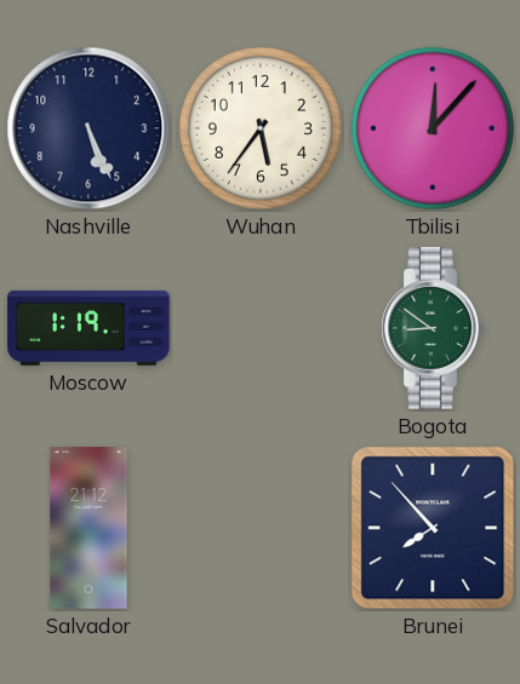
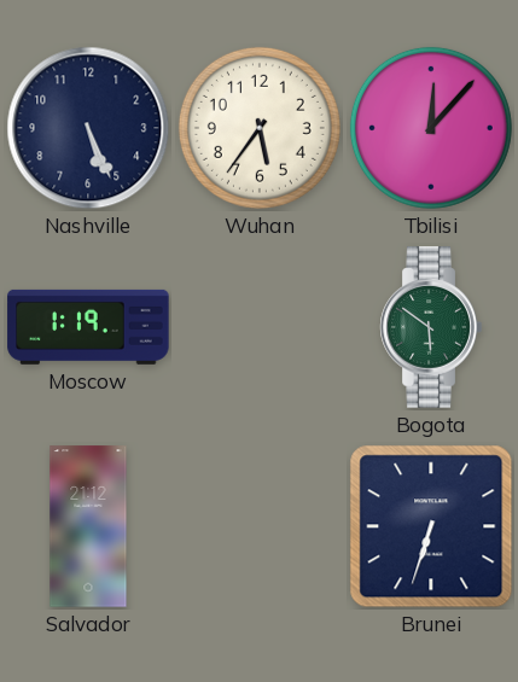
Bogota: 8:51 -> 5:51
Brunei: 7:53 -> 6:33
